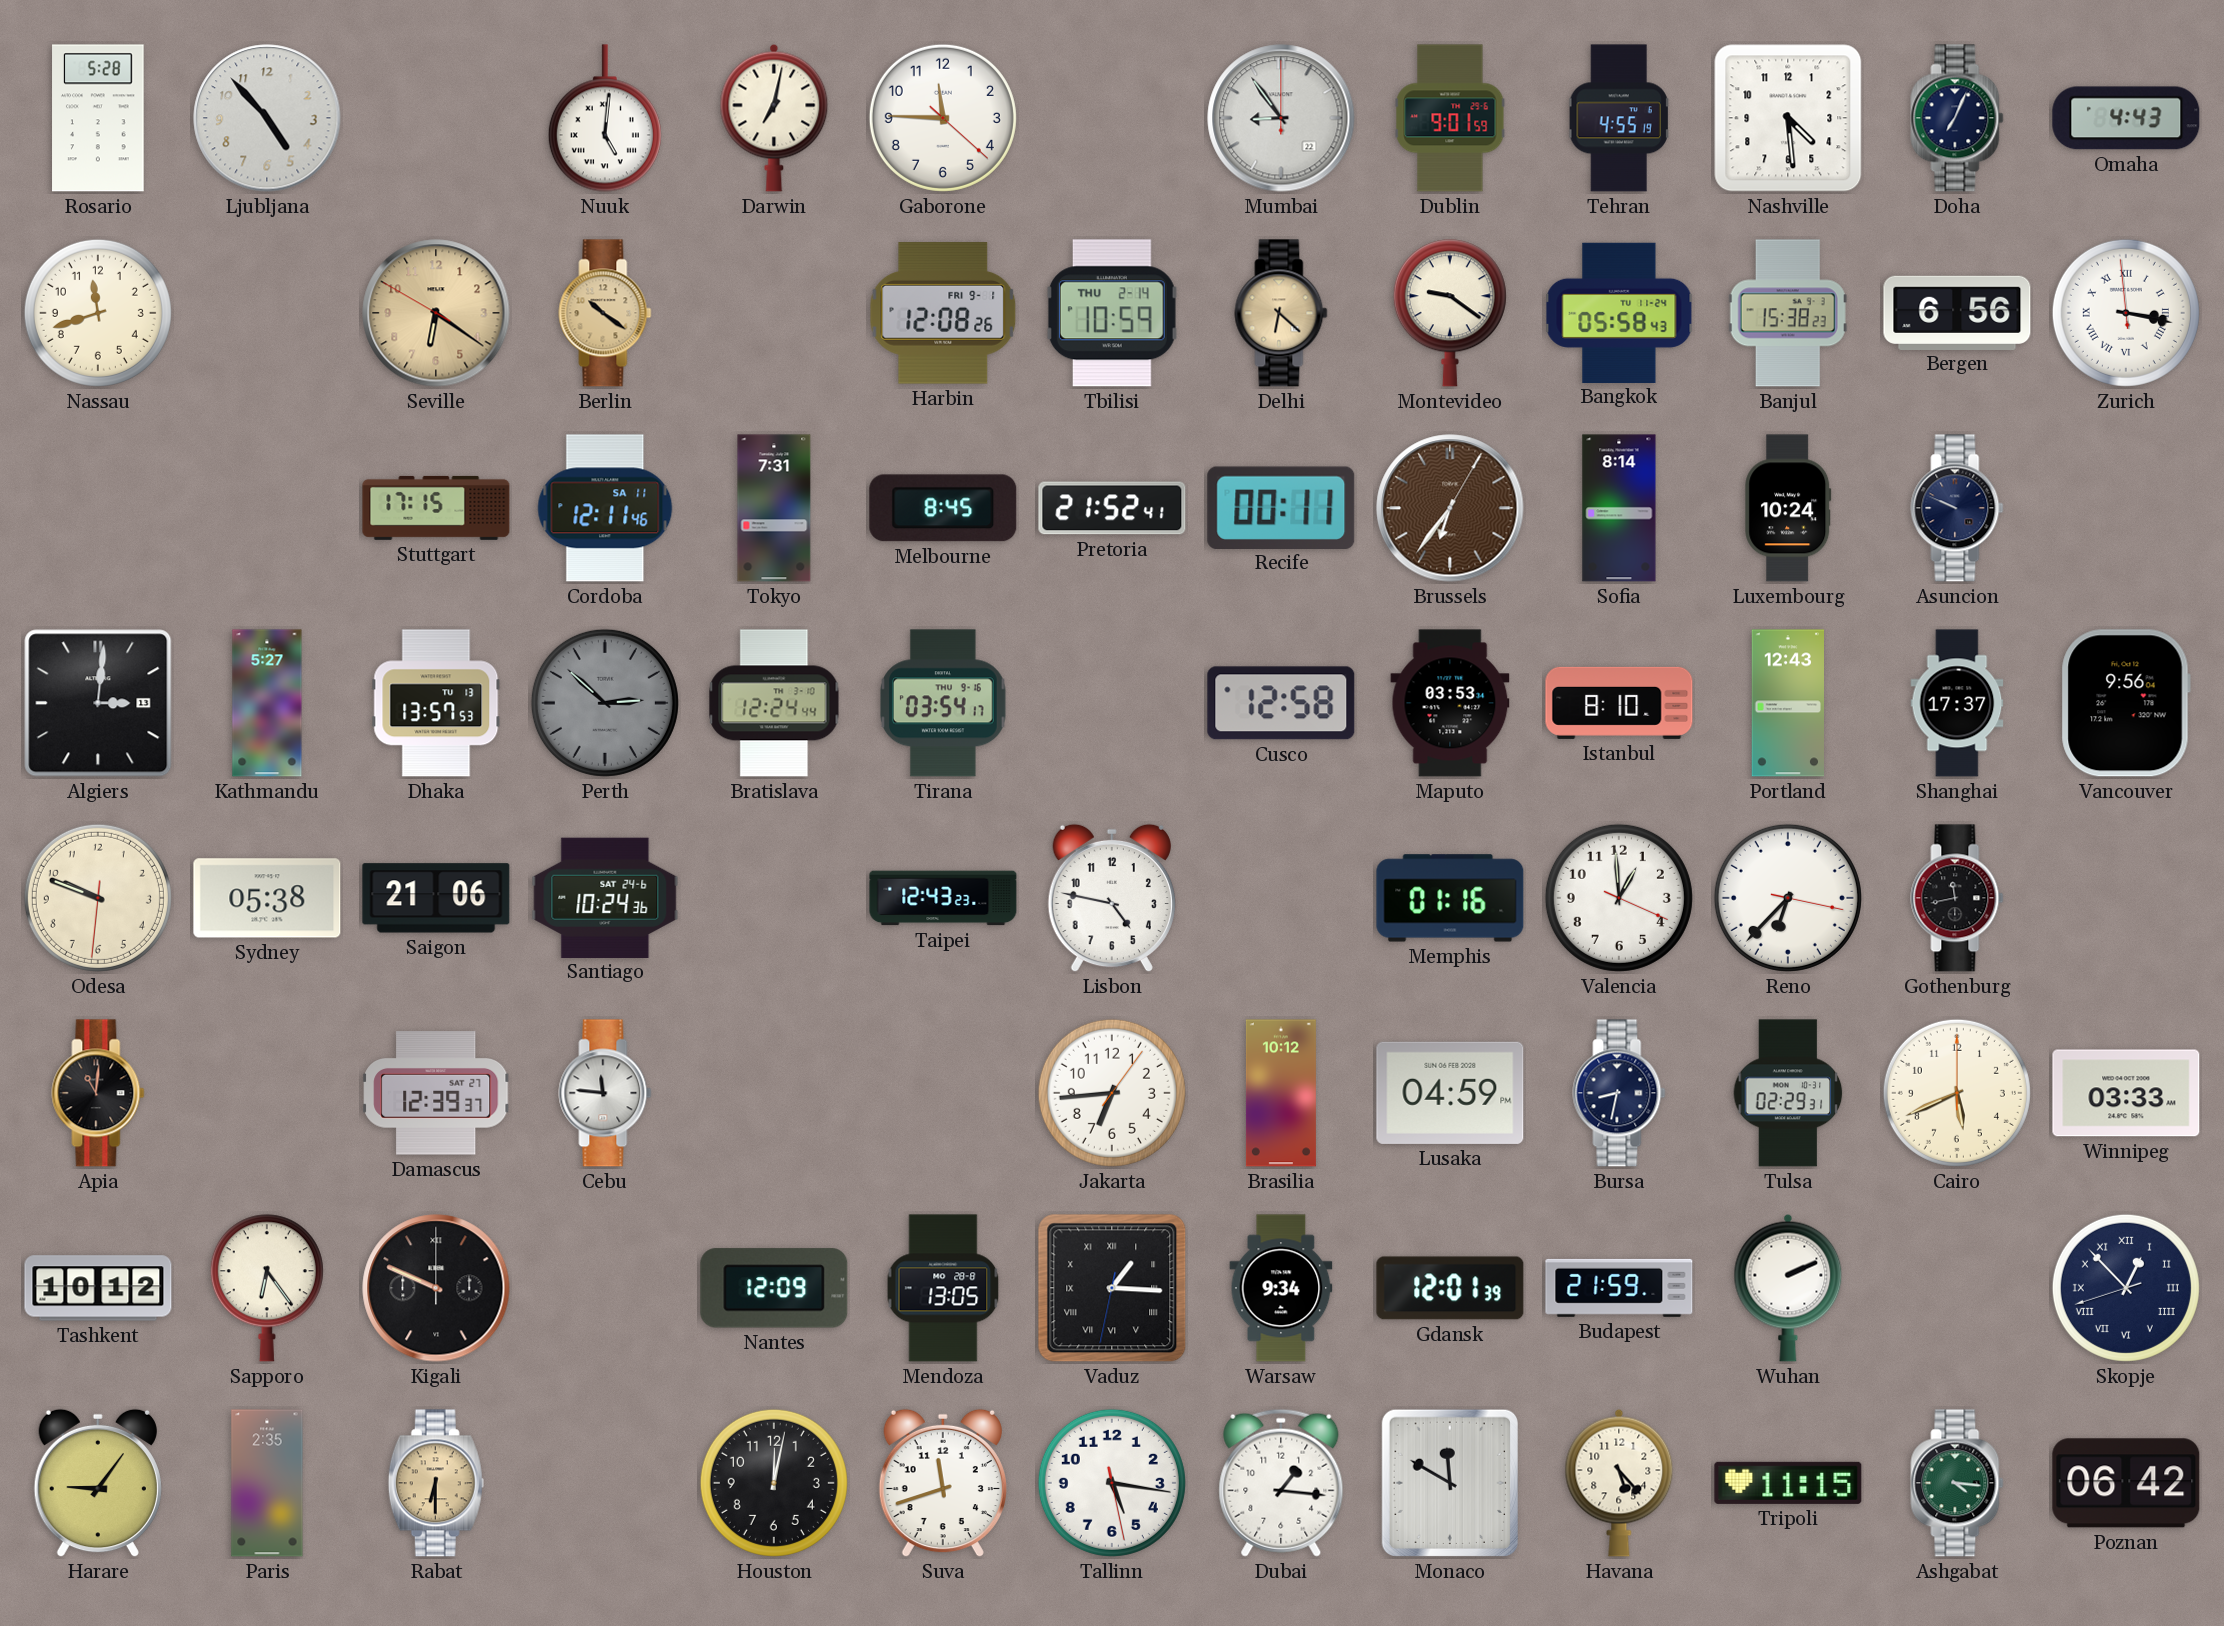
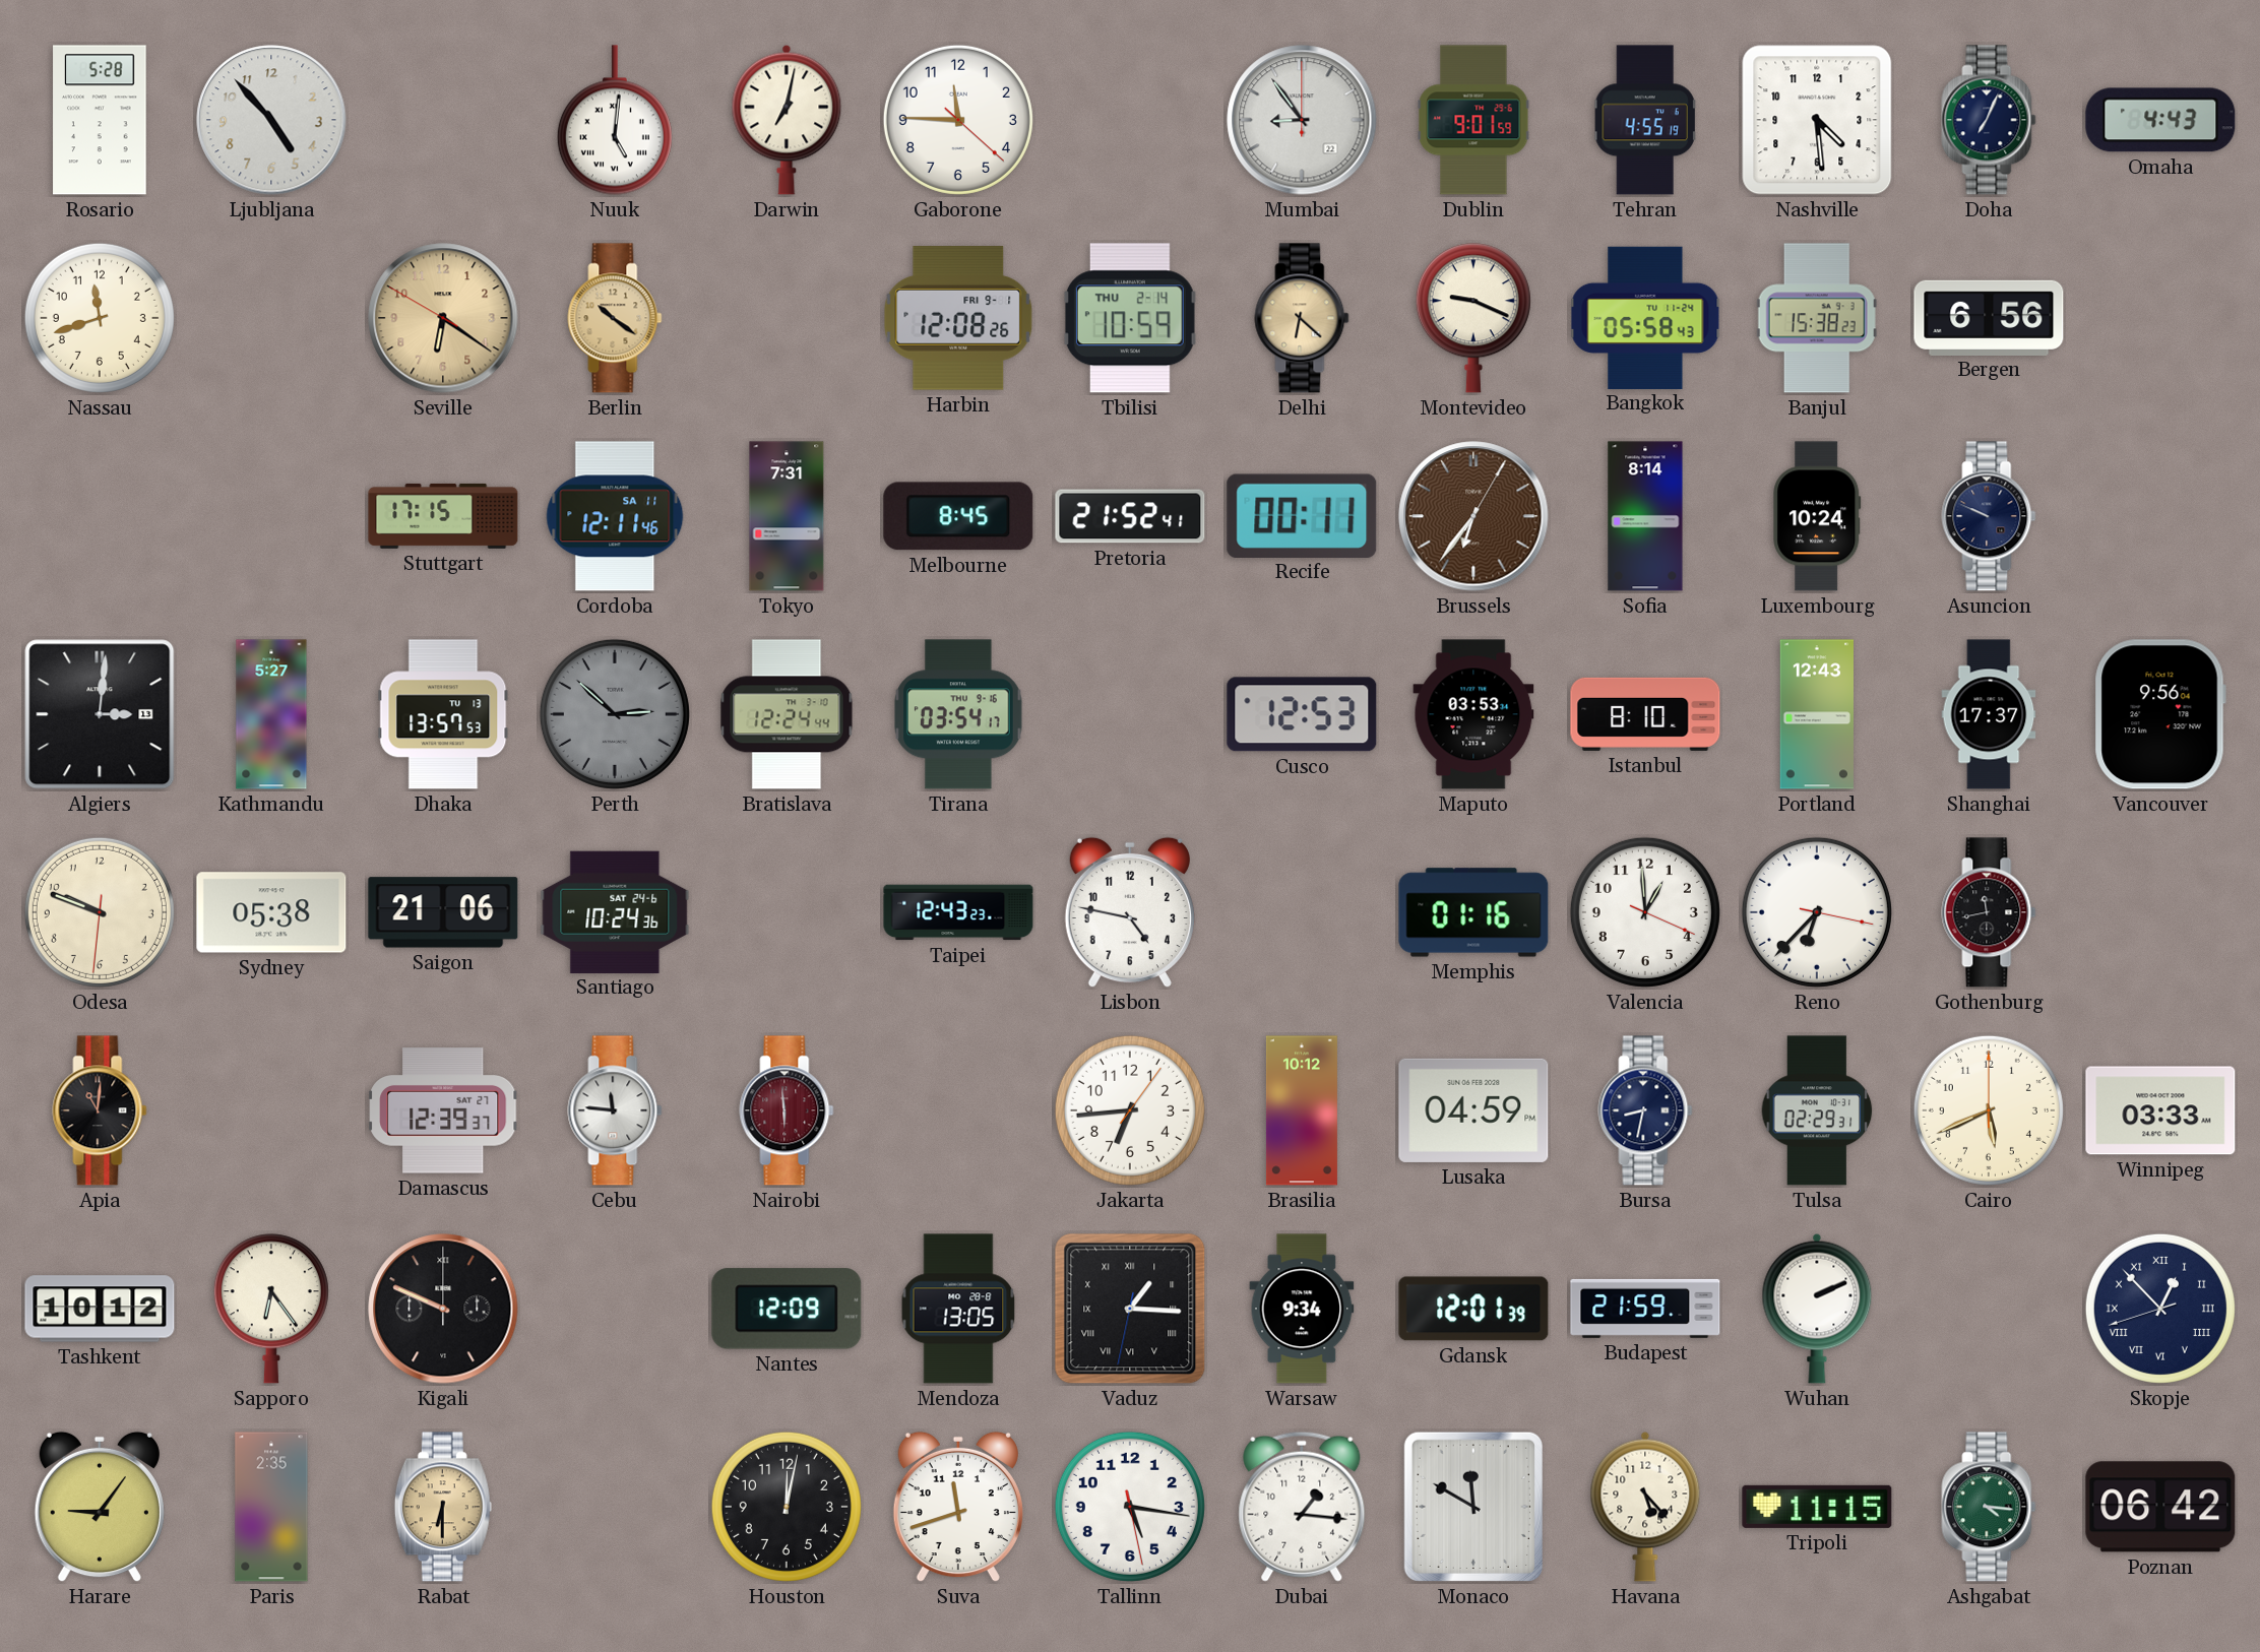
Montevideo: 9:21 -> 9:19
Zurich: 3:16 -> none
Cusco: 12:58 -> 12:53
Nairobi: none -> 5:59
